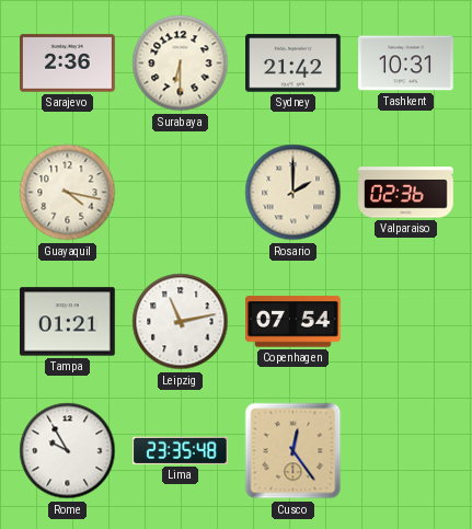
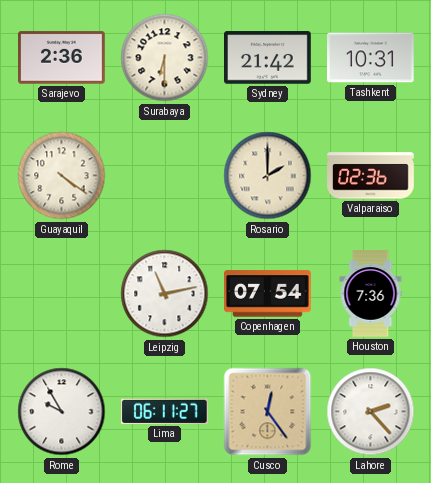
Guayaquil: 4:17 -> 4:21
Tampa: 01:21 -> none
Houston: none -> 7:36
Lima: 23:35 -> 06:11
Lahore: none -> 2:23
